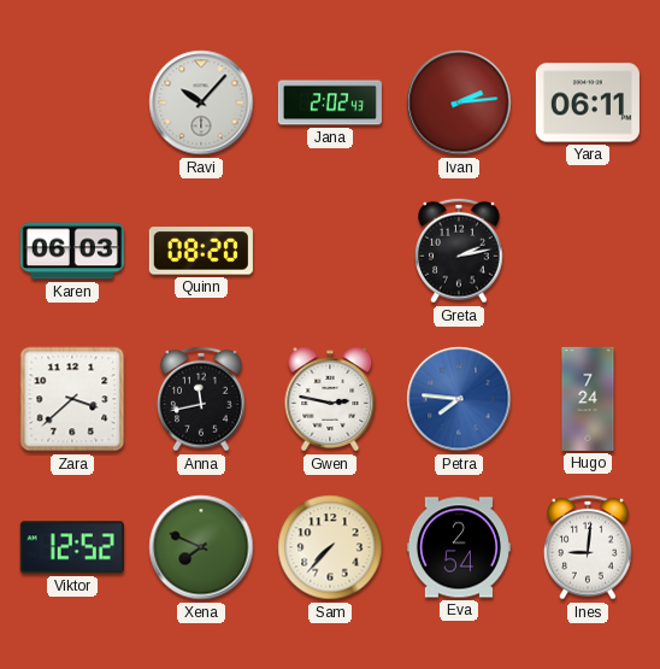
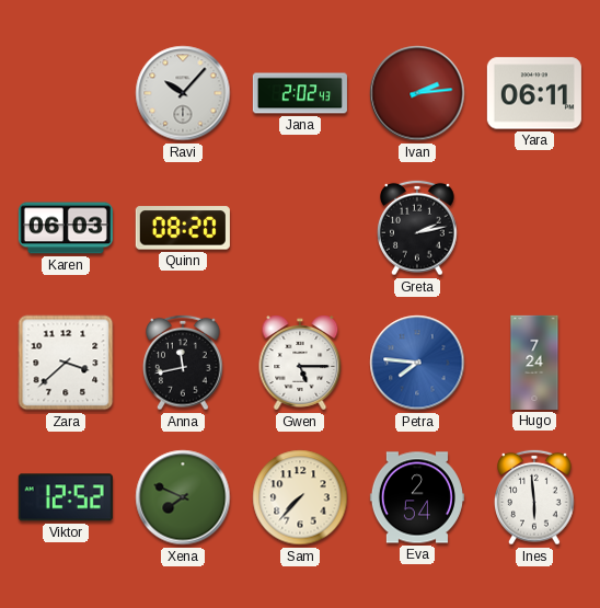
Gwen: 2:47 -> 5:15
Ines: 9:01 -> 5:59
